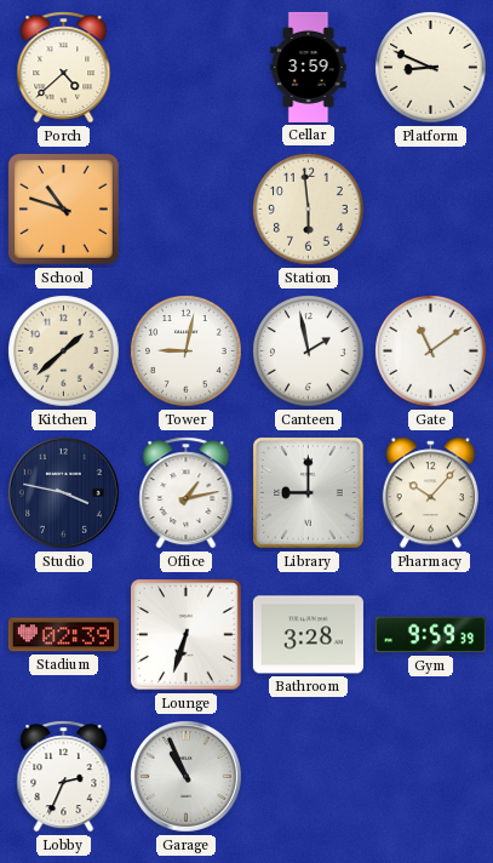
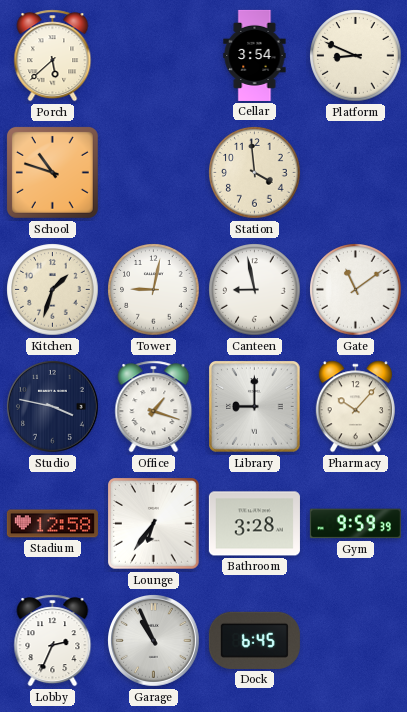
Porch: 4:38 -> 5:38
Cellar: 3:59 -> 3:54
Station: 5:59 -> 3:59
Kitchen: 1:38 -> 1:33
Canteen: 1:58 -> 8:58
Office: 1:13 -> 1:18
Stadium: 02:39 -> 12:58
Lounge: 6:33 -> 6:36
Dock: none -> 6:45
